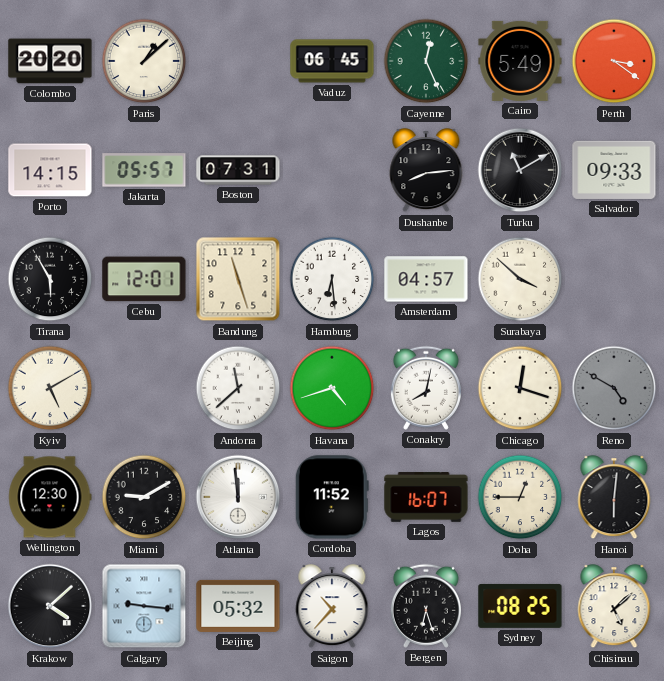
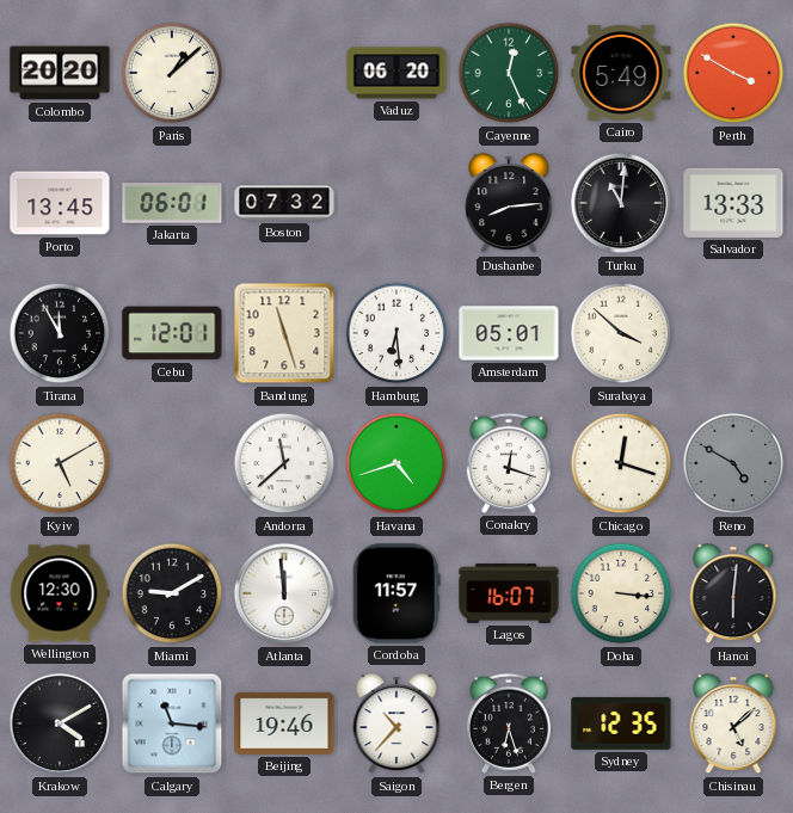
Vaduz: 06:45 -> 06:20
Perth: 3:21 -> 3:50
Porto: 14:15 -> 13:45
Jakarta: 05:57 -> 06:01
Boston: 07:31 -> 07:32
Turku: 11:10 -> 11:01
Salvador: 09:33 -> 13:33
Tirana: 5:55 -> 11:55
Amsterdam: 04:57 -> 05:01
Conakry: 8:02 -> 12:18
Cordoba: 11:52 -> 11:57
Doha: 12:45 -> 3:16
Krakow: 4:08 -> 4:10
Calgary: 9:16 -> 11:16
Beijing: 05:32 -> 19:46
Sydney: 08:25 -> 12:35
